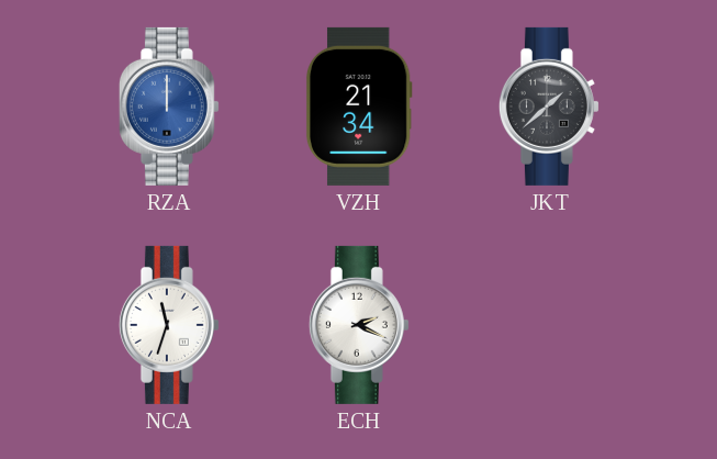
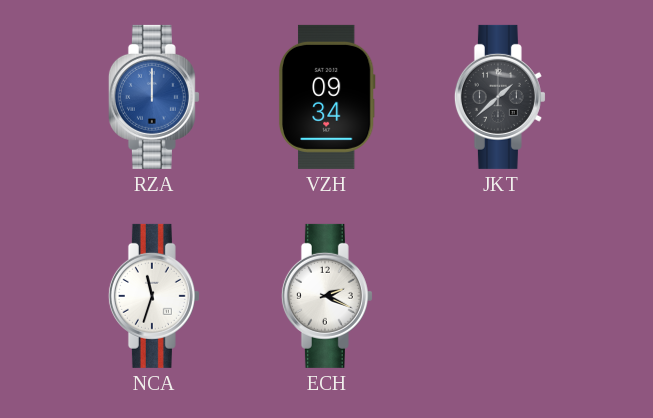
VZH: 21:34 -> 09:34
